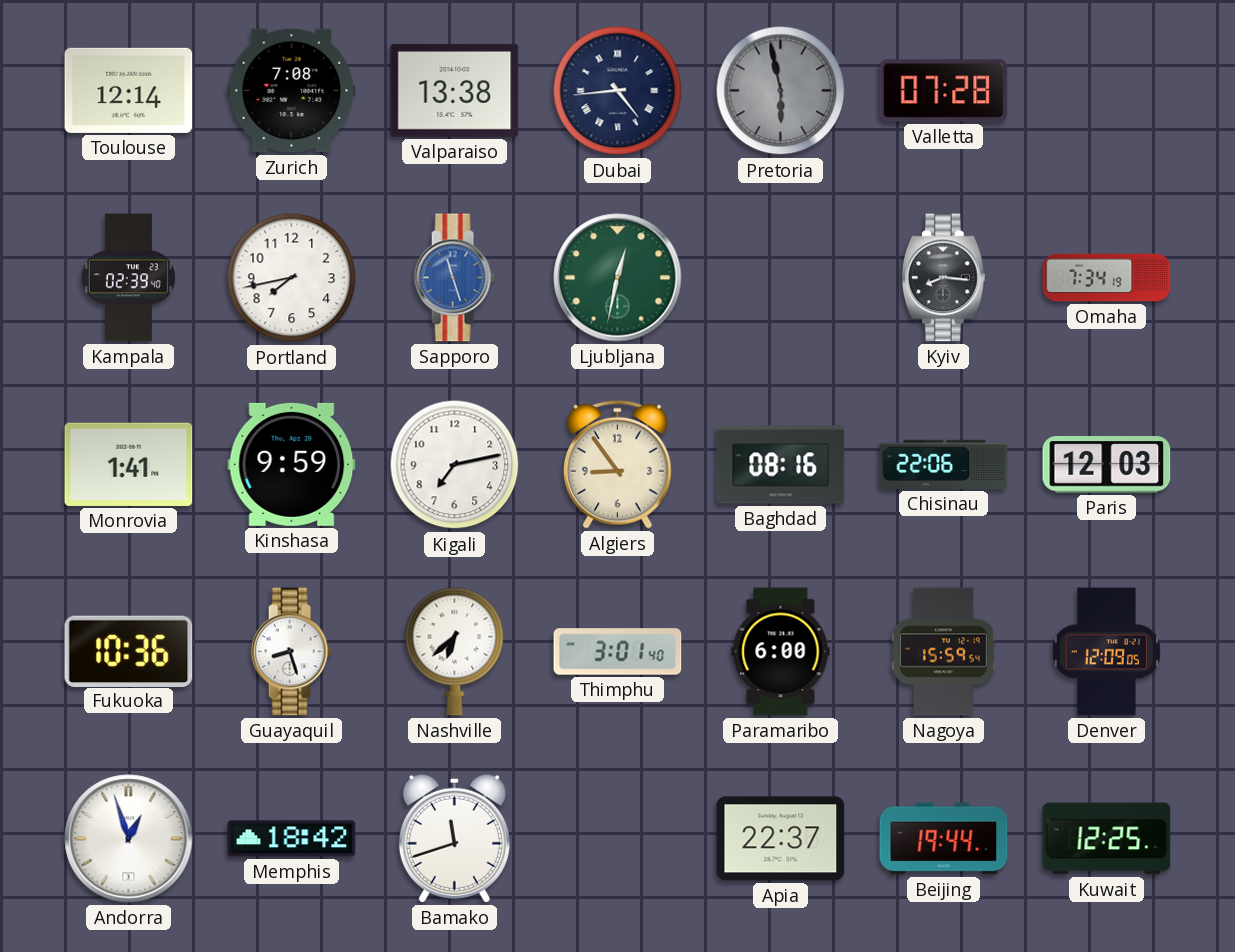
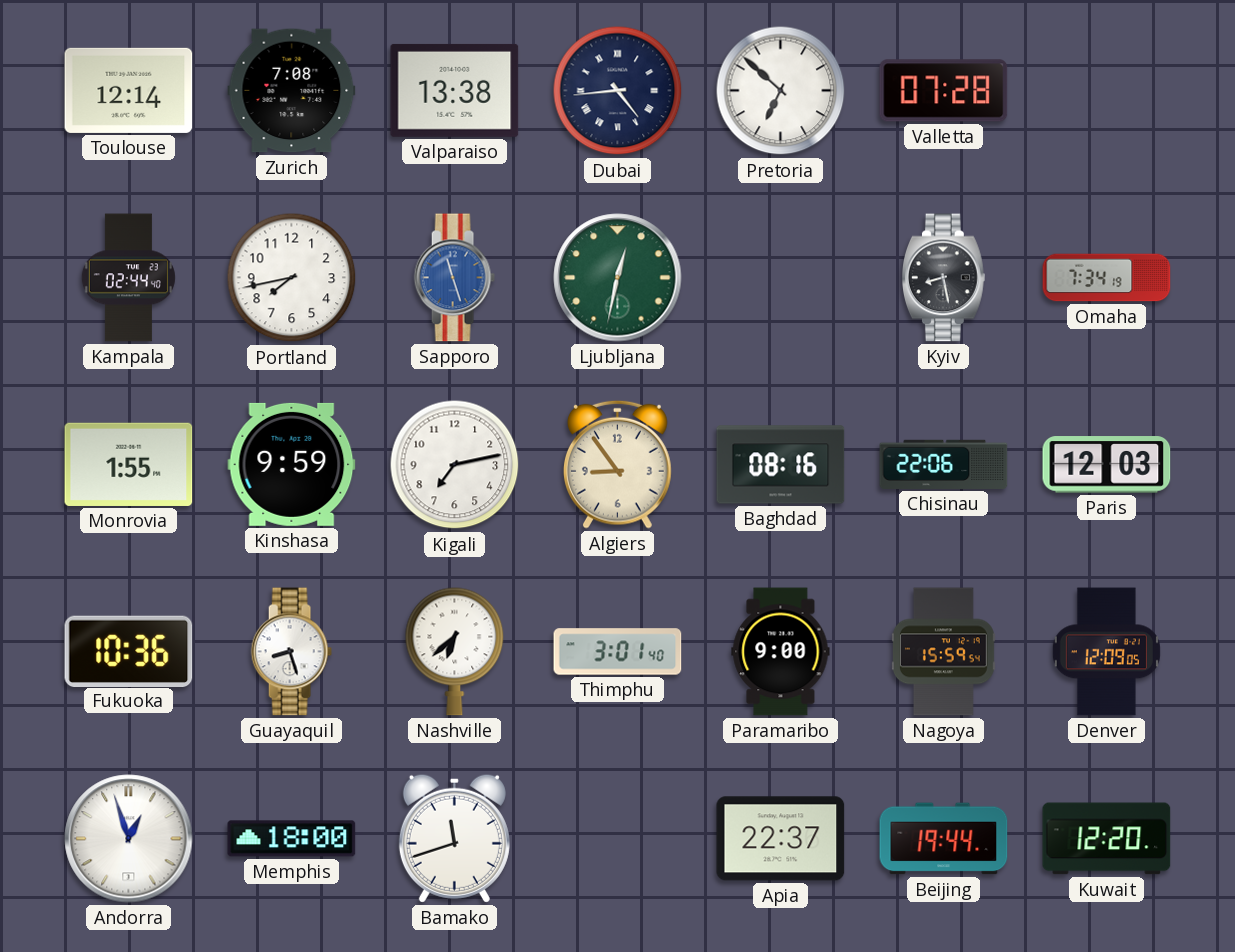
Pretoria: 5:58 -> 6:52
Pretoria dial: grey -> white
Kampala: 02:39 -> 02:44
Kyiv: 8:16 -> 8:28
Monrovia: 1:41 -> 1:55
Paramaribo: 6:00 -> 9:00
Memphis: 18:42 -> 18:00
Kuwait: 12:25 -> 12:20
